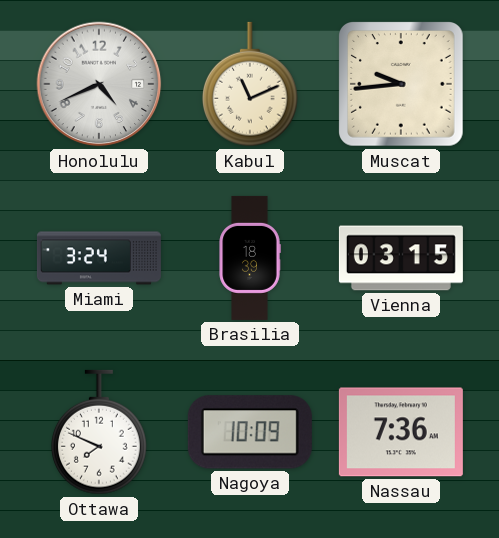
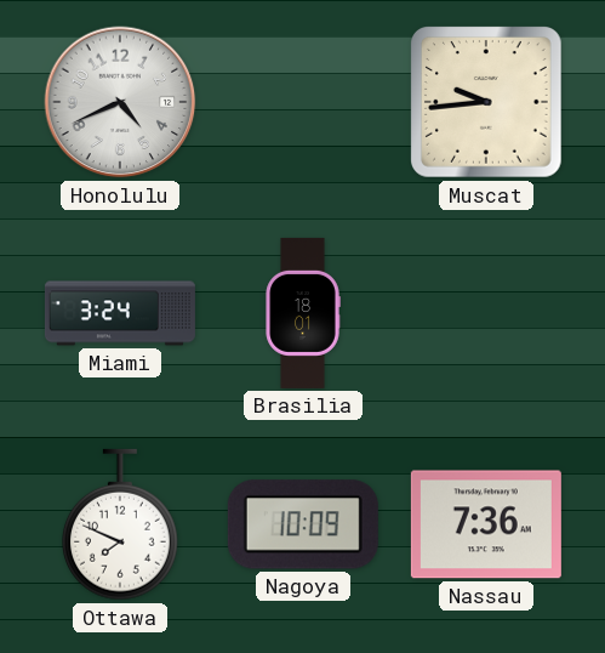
Kabul: 11:11 -> none
Brasilia: 18:39 -> 18:01
Vienna: 03:15 -> none
